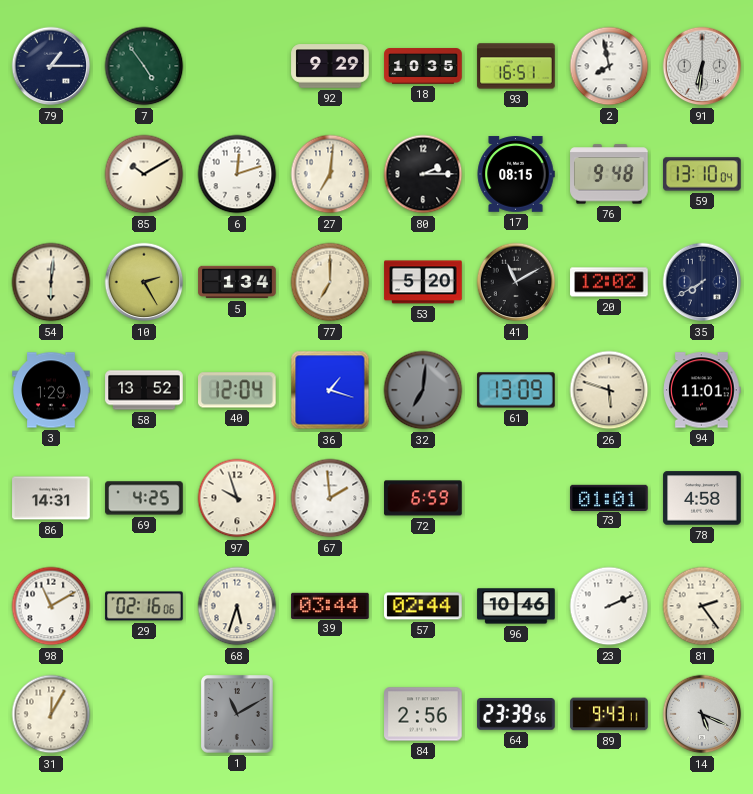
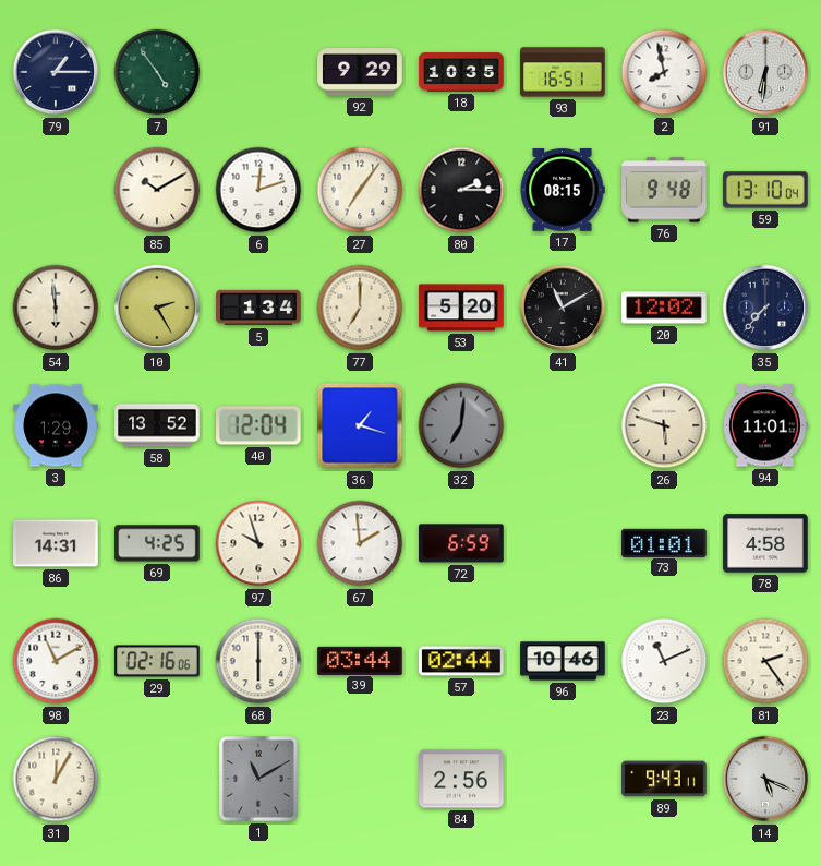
27: 7:01 -> 7:06
54: 6:01 -> 5:59
35: 7:40 -> 7:37
61: 13:09 -> none
68: 5:33 -> 6:00
23: 2:11 -> 11:11
64: 23:39 -> none
